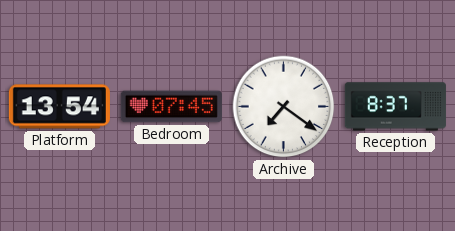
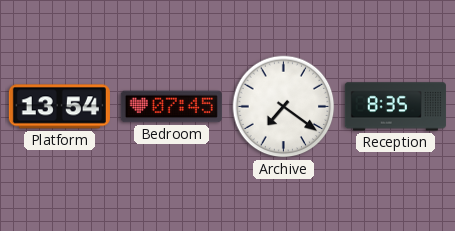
Reception: 8:37 -> 8:35
